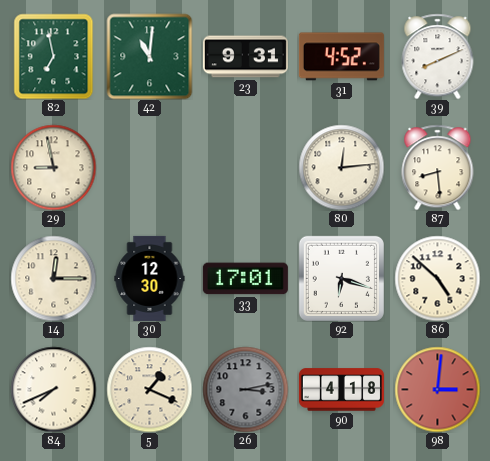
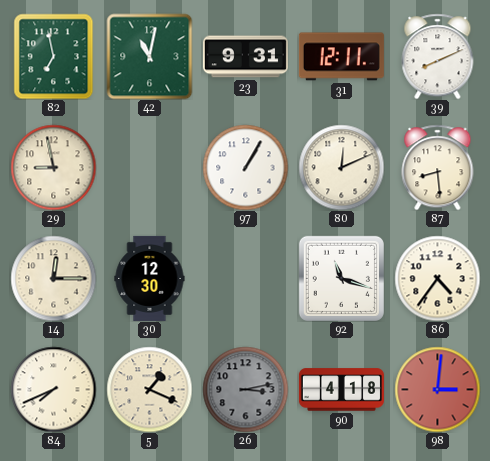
42: 11:01 -> 11:02
31: 4:52 -> 12:11
97: none -> 1:05
80: 12:14 -> 12:11
33: 17:01 -> none
92: 6:18 -> 11:18
86: 4:52 -> 4:36
